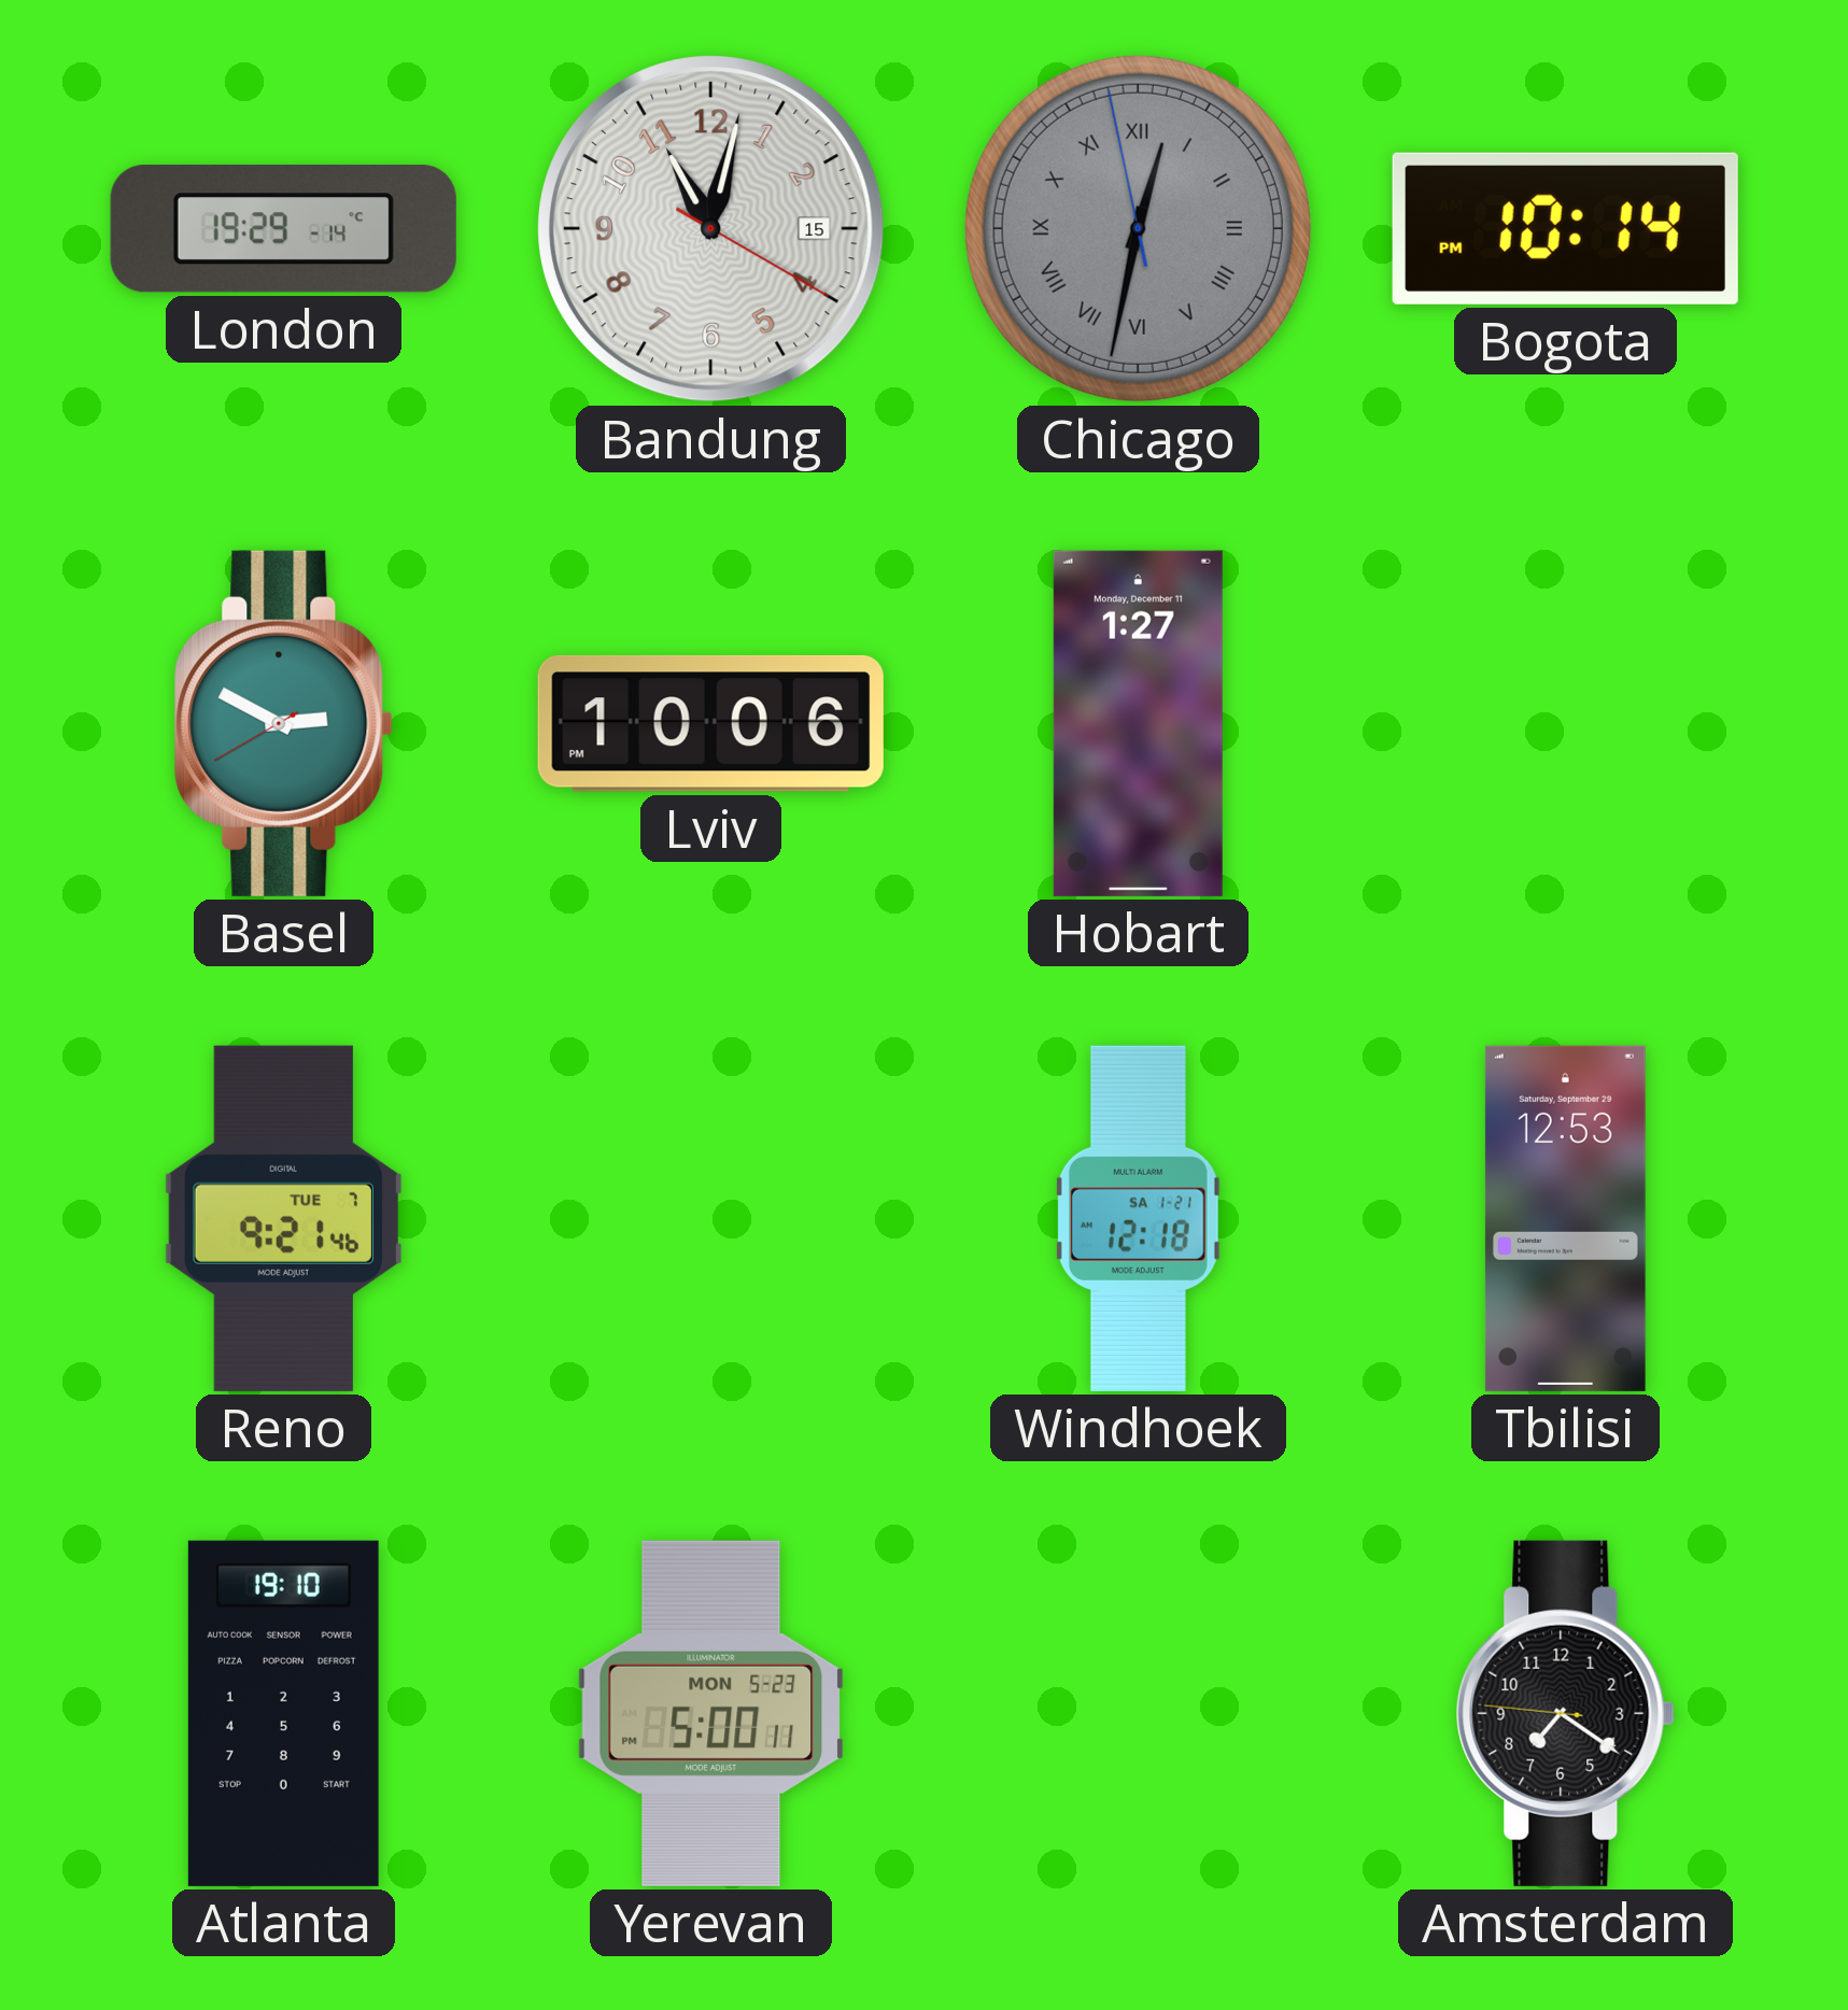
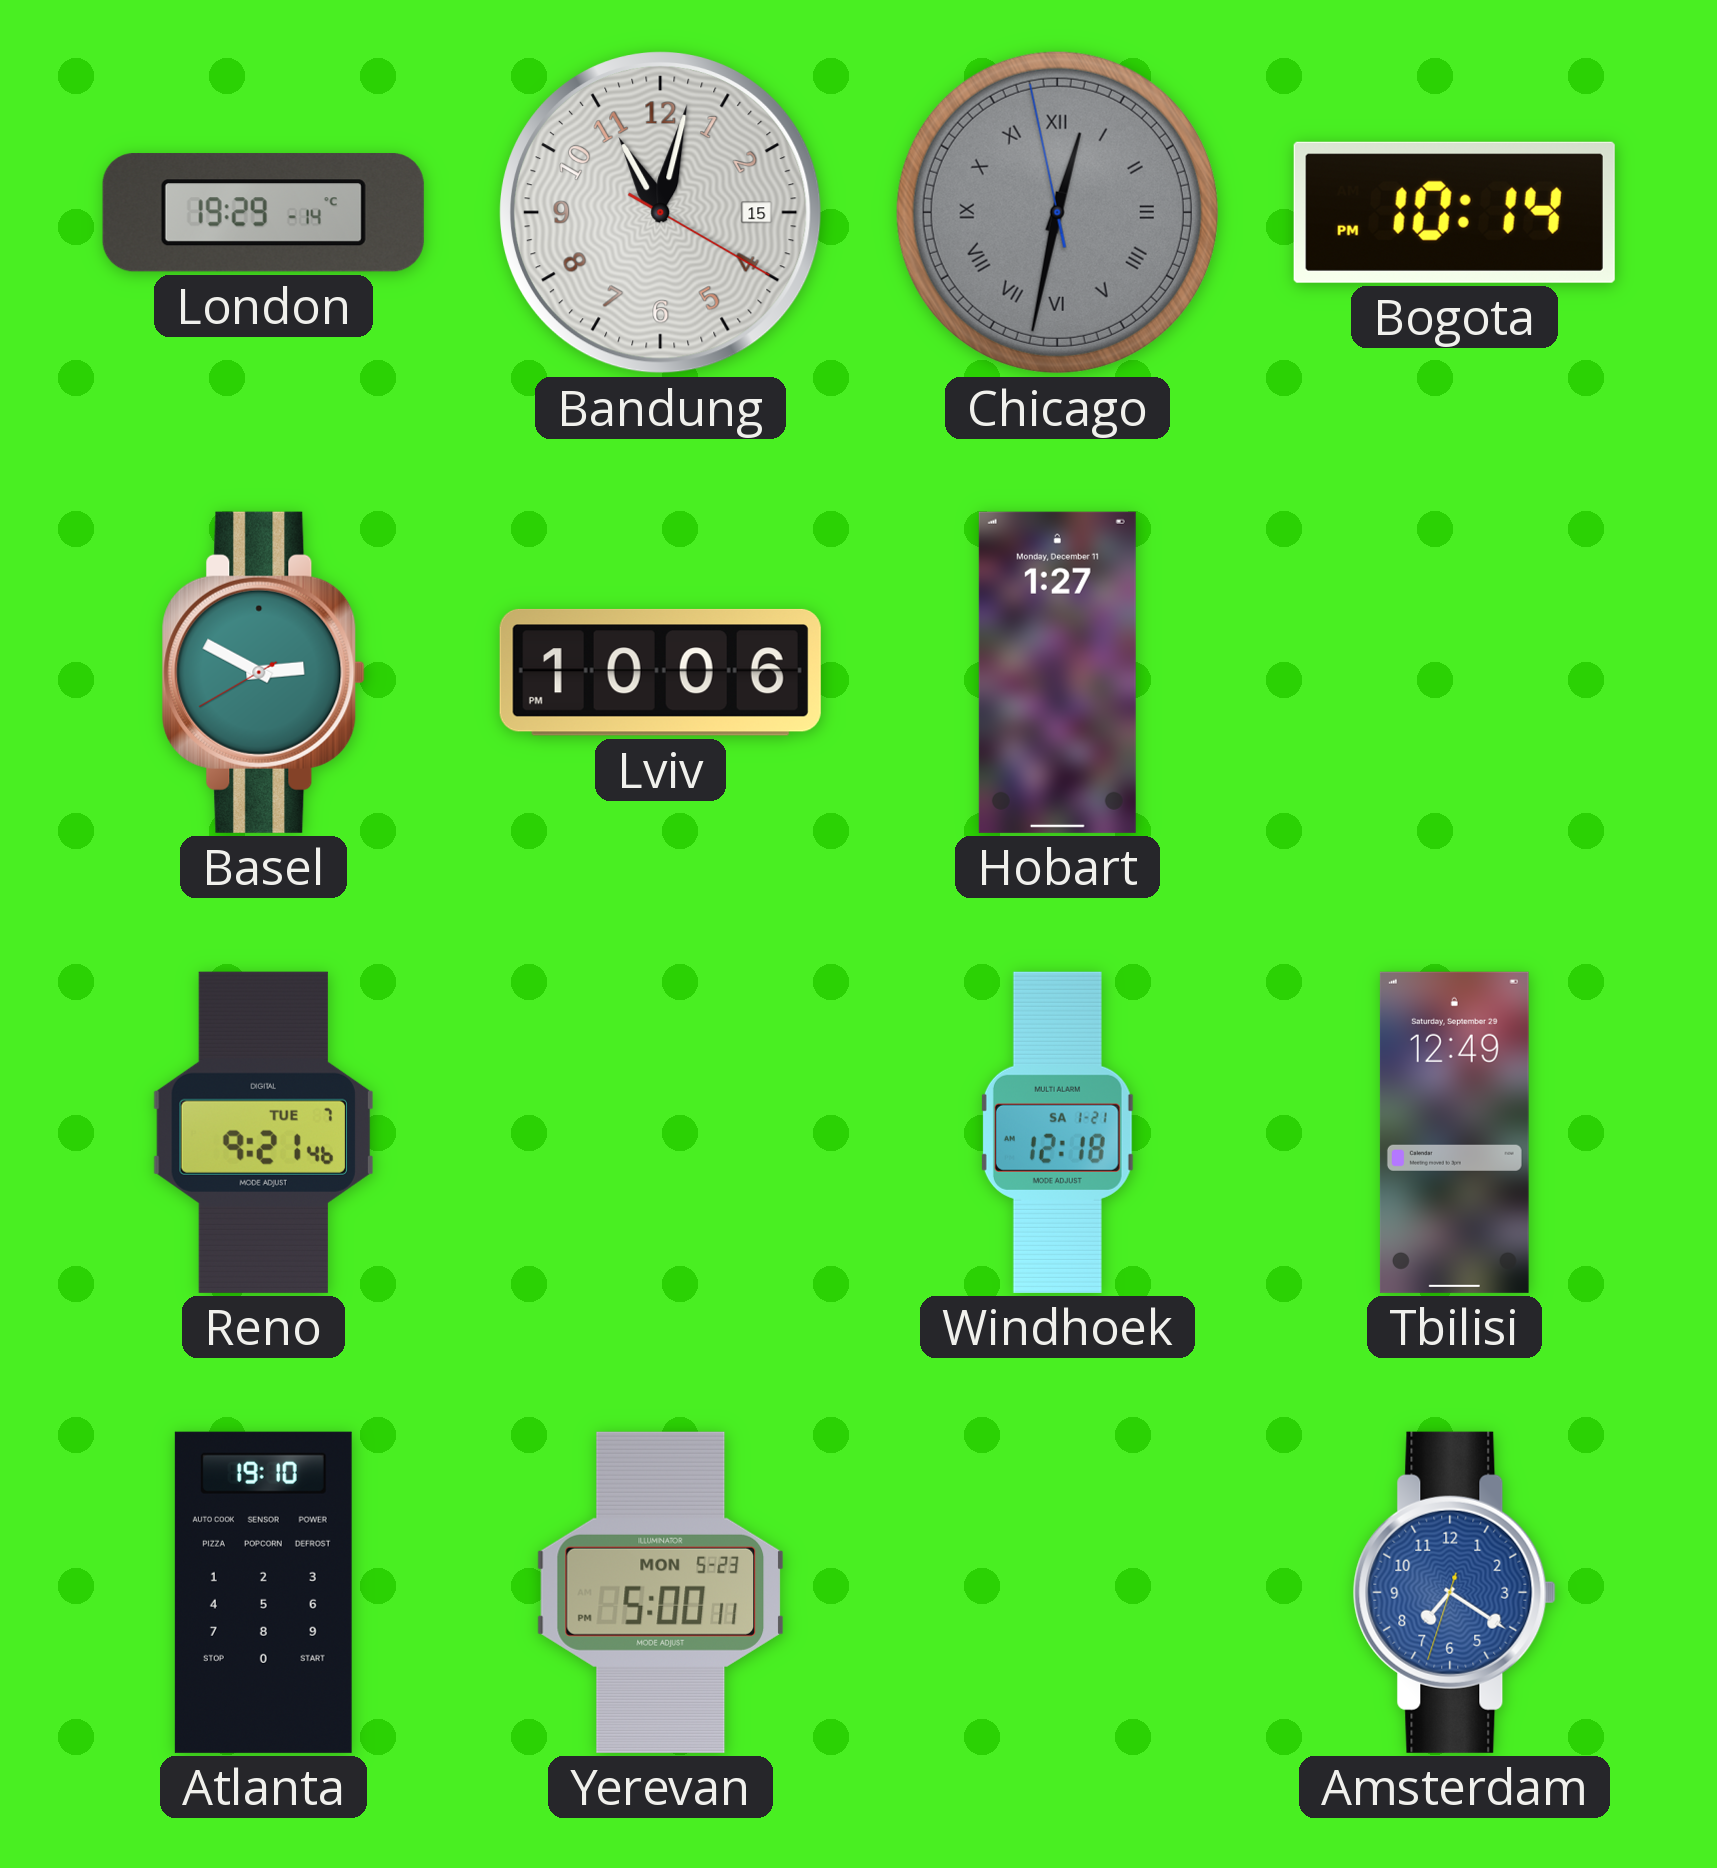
Tbilisi: 12:53 -> 12:49
Amsterdam: 7:20:46 -> 7:20:33
Amsterdam dial: black -> blue
